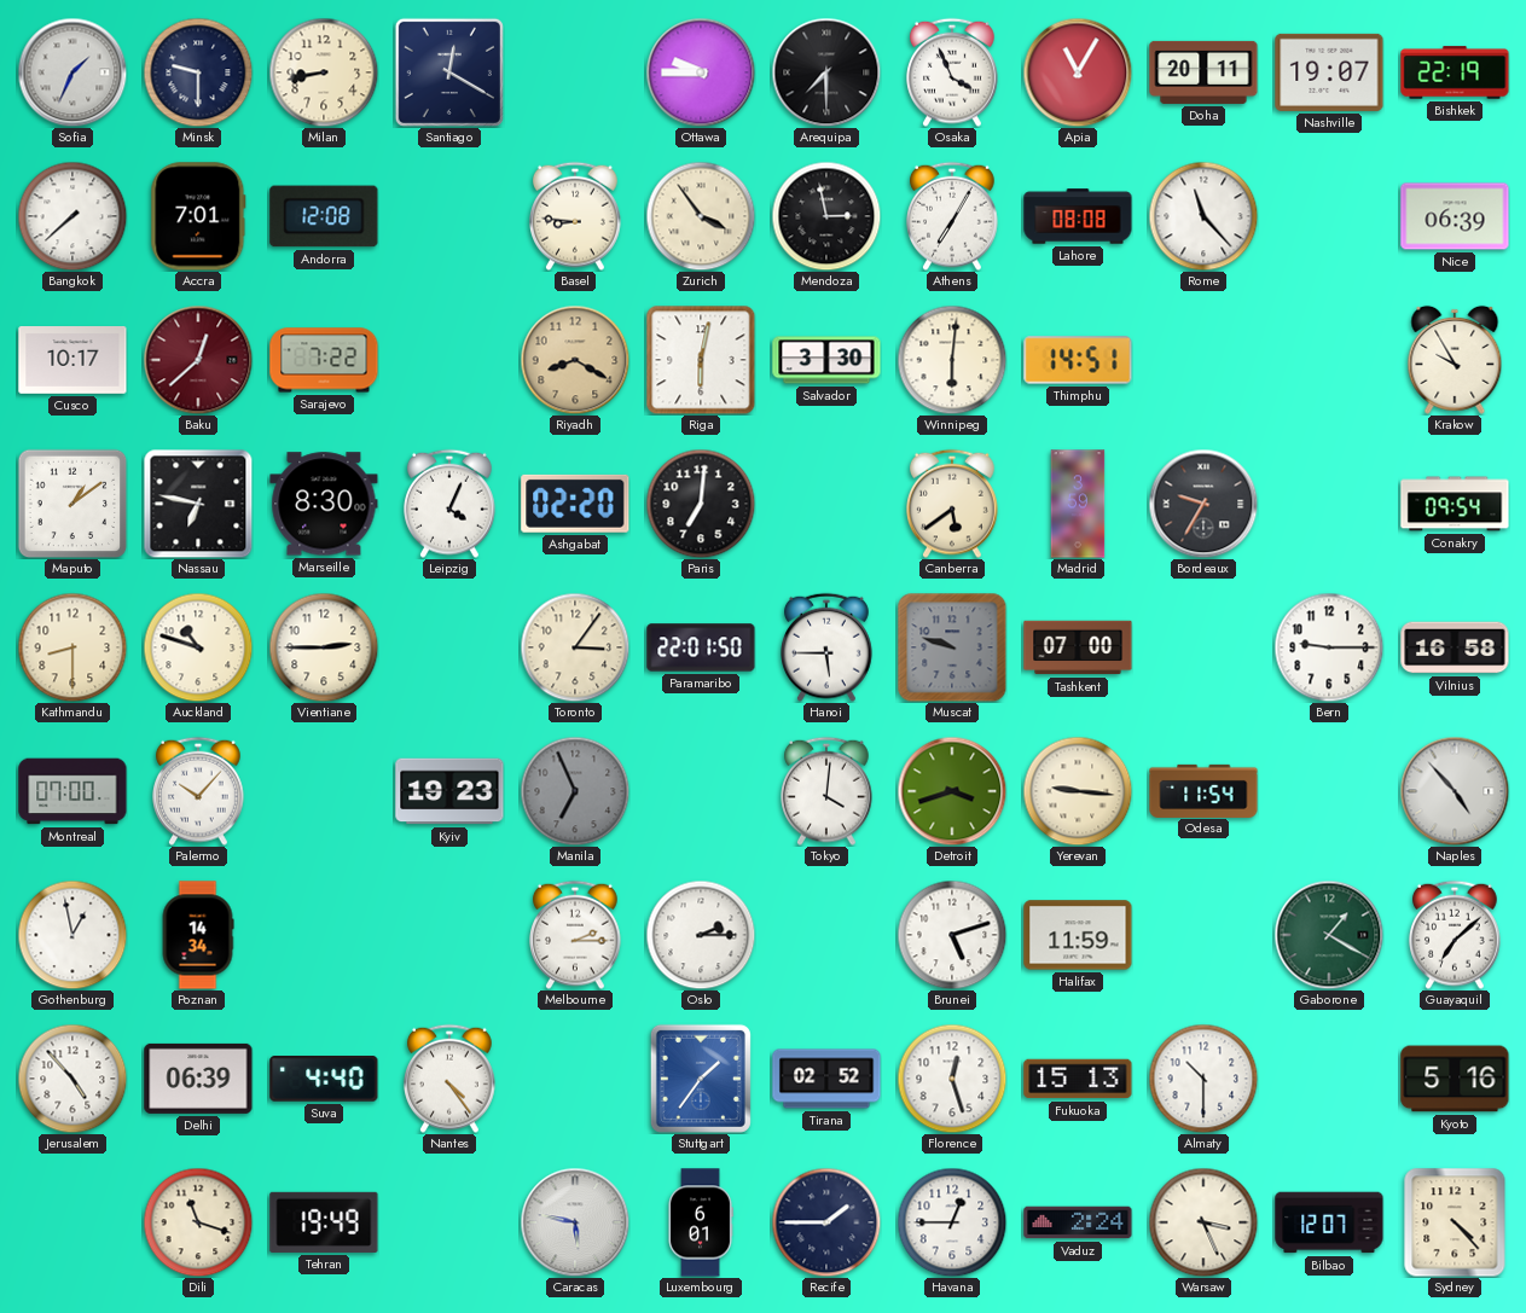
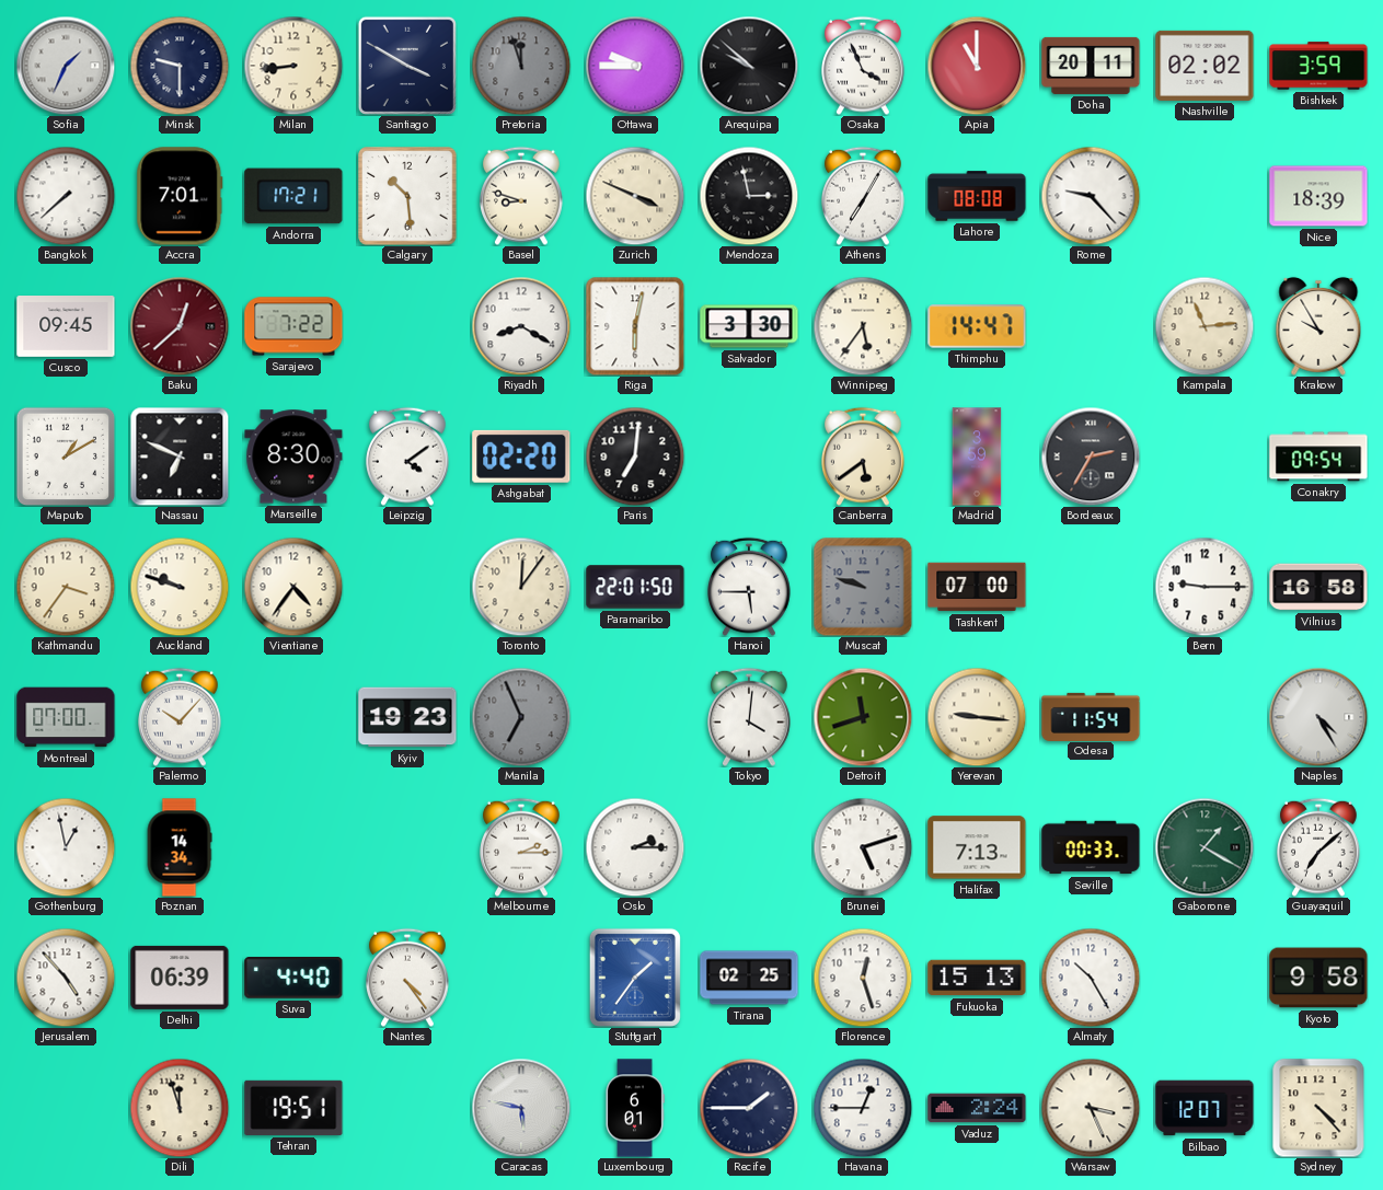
Milan: 8:43 -> 8:44
Santiago: 12:20 -> 3:50
Pretoria: none -> 11:57
Arequipa: 7:30 -> 9:52
Apia: 11:05 -> 11:00
Nashville: 19:07 -> 02:02
Bishkek: 22:19 -> 3:59
Andorra: 12:08 -> 17:21
Calgary: none -> 10:29
Basel: 8:46 -> 8:48
Zurich: 3:54 -> 3:49
Rome: 11:23 -> 9:23
Nice: 06:39 -> 18:39
Cusco: 10:17 -> 09:45
Riyadh dial: champagne -> white
Winnipeg: 6:01 -> 5:36
Thimphu: 14:51 -> 14:47
Kampala: none -> 11:14
Maputo: 1:09 -> 1:10
Nassau: 6:47 -> 6:49
Leipzig: 4:04 -> 4:09
Bordeaux: 9:35 -> 2:35
Kathmandu: 8:30 -> 3:36
Auckland: 10:48 -> 9:48
Vientiane: 2:45 -> 4:36
Toronto: 3:06 -> 12:06
Detroit: 3:42 -> 11:42
Naples: 4:53 -> 4:25
Halifax: 11:59 -> 7:13
Seville: none -> 00:33
Tirana: 02:52 -> 02:25
Almaty: 10:30 -> 10:25
Kyoto: 5:16 -> 9:58
Dili: 11:18 -> 11:57
Tehran: 19:49 -> 19:51
